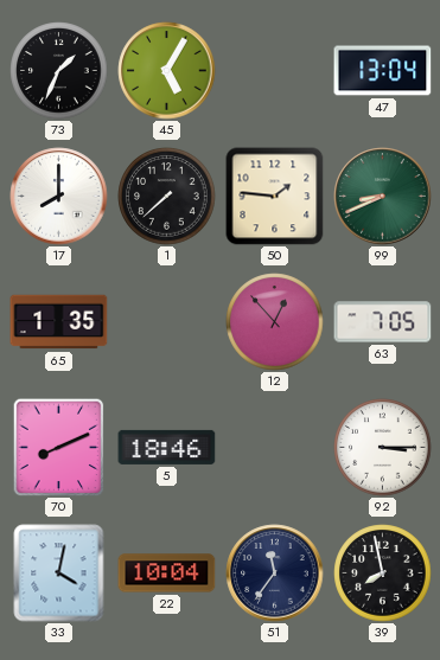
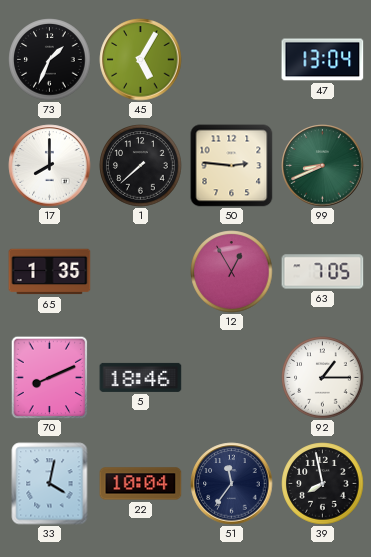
50: 1:46 -> 2:46
12: 12:53 -> 12:55
92: 3:15 -> 1:15
